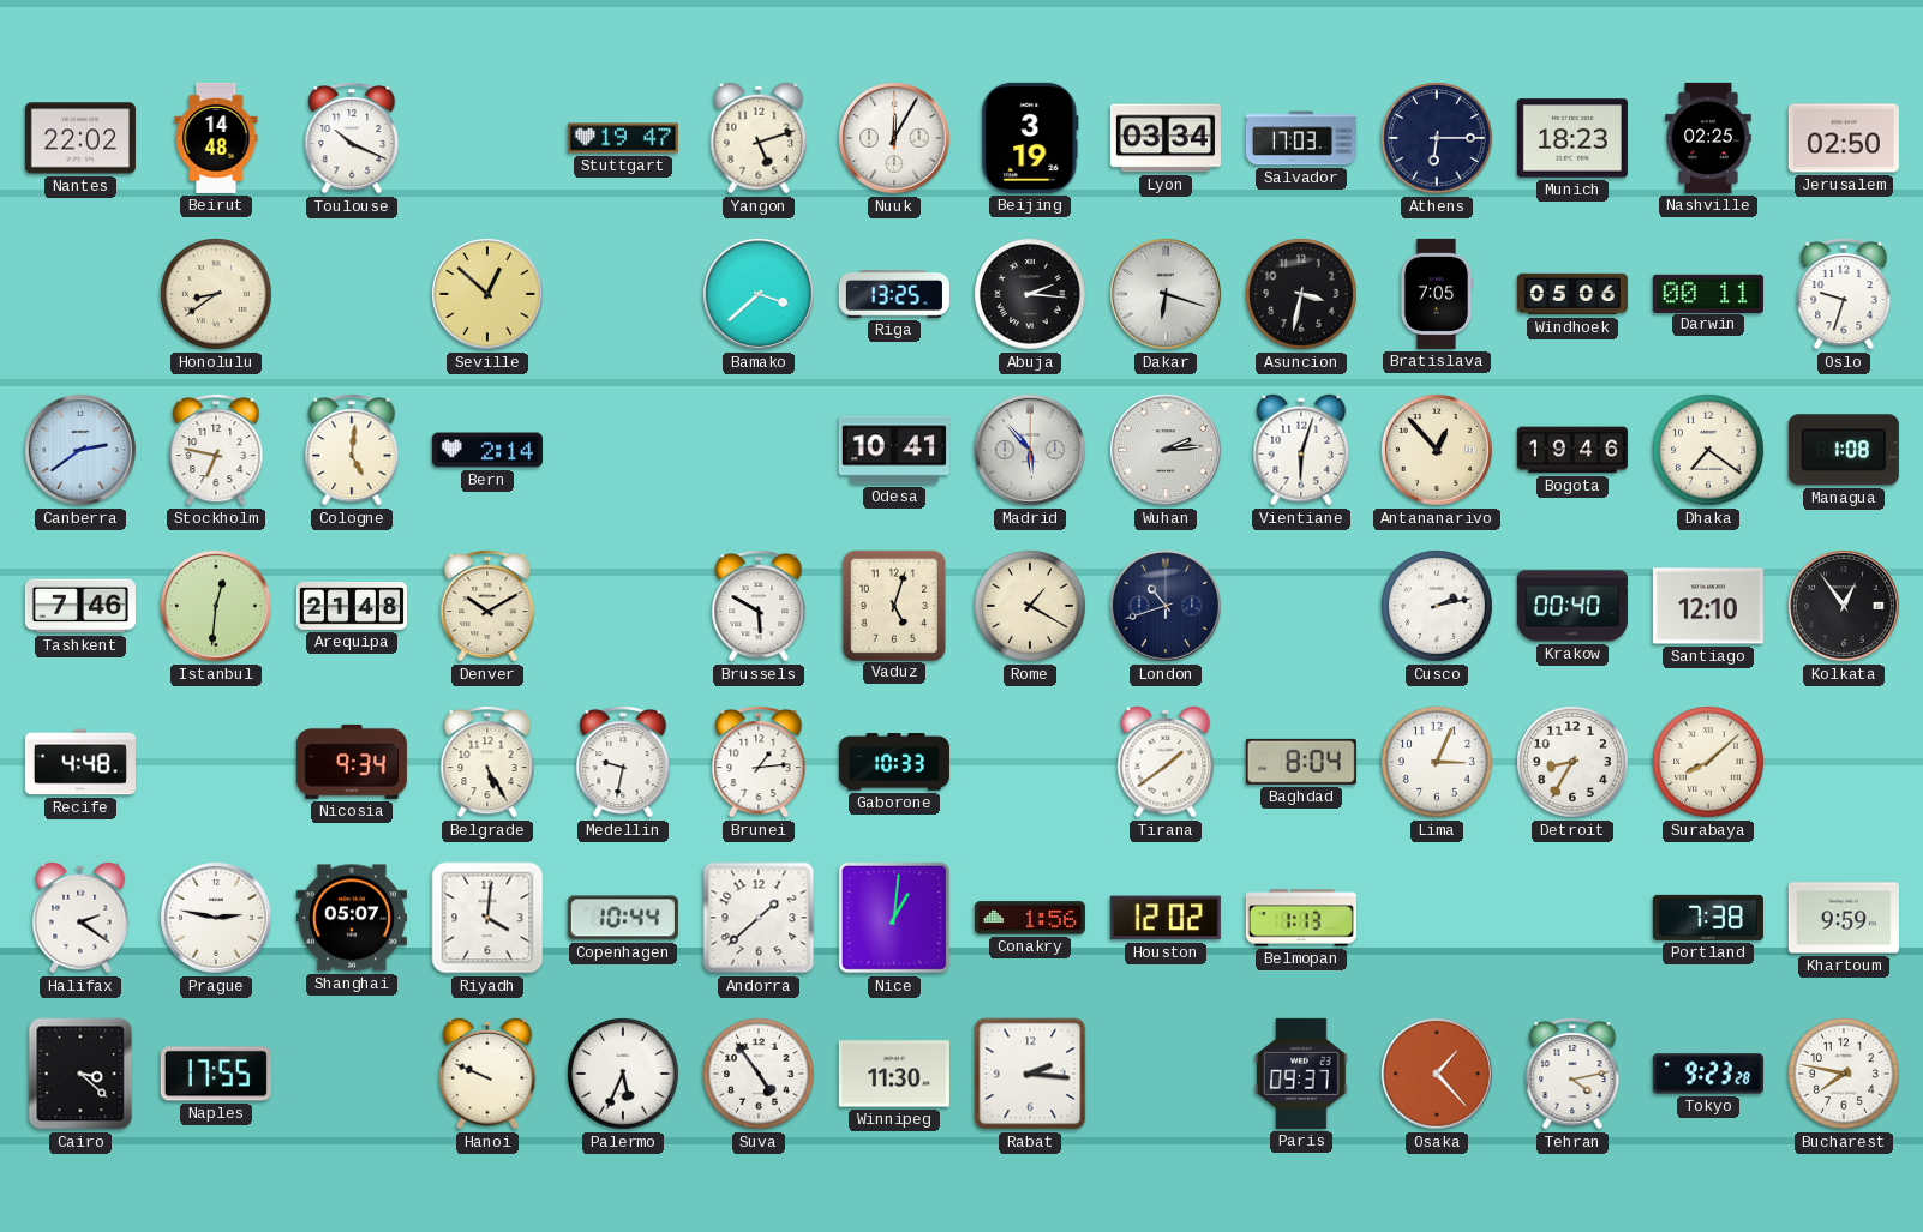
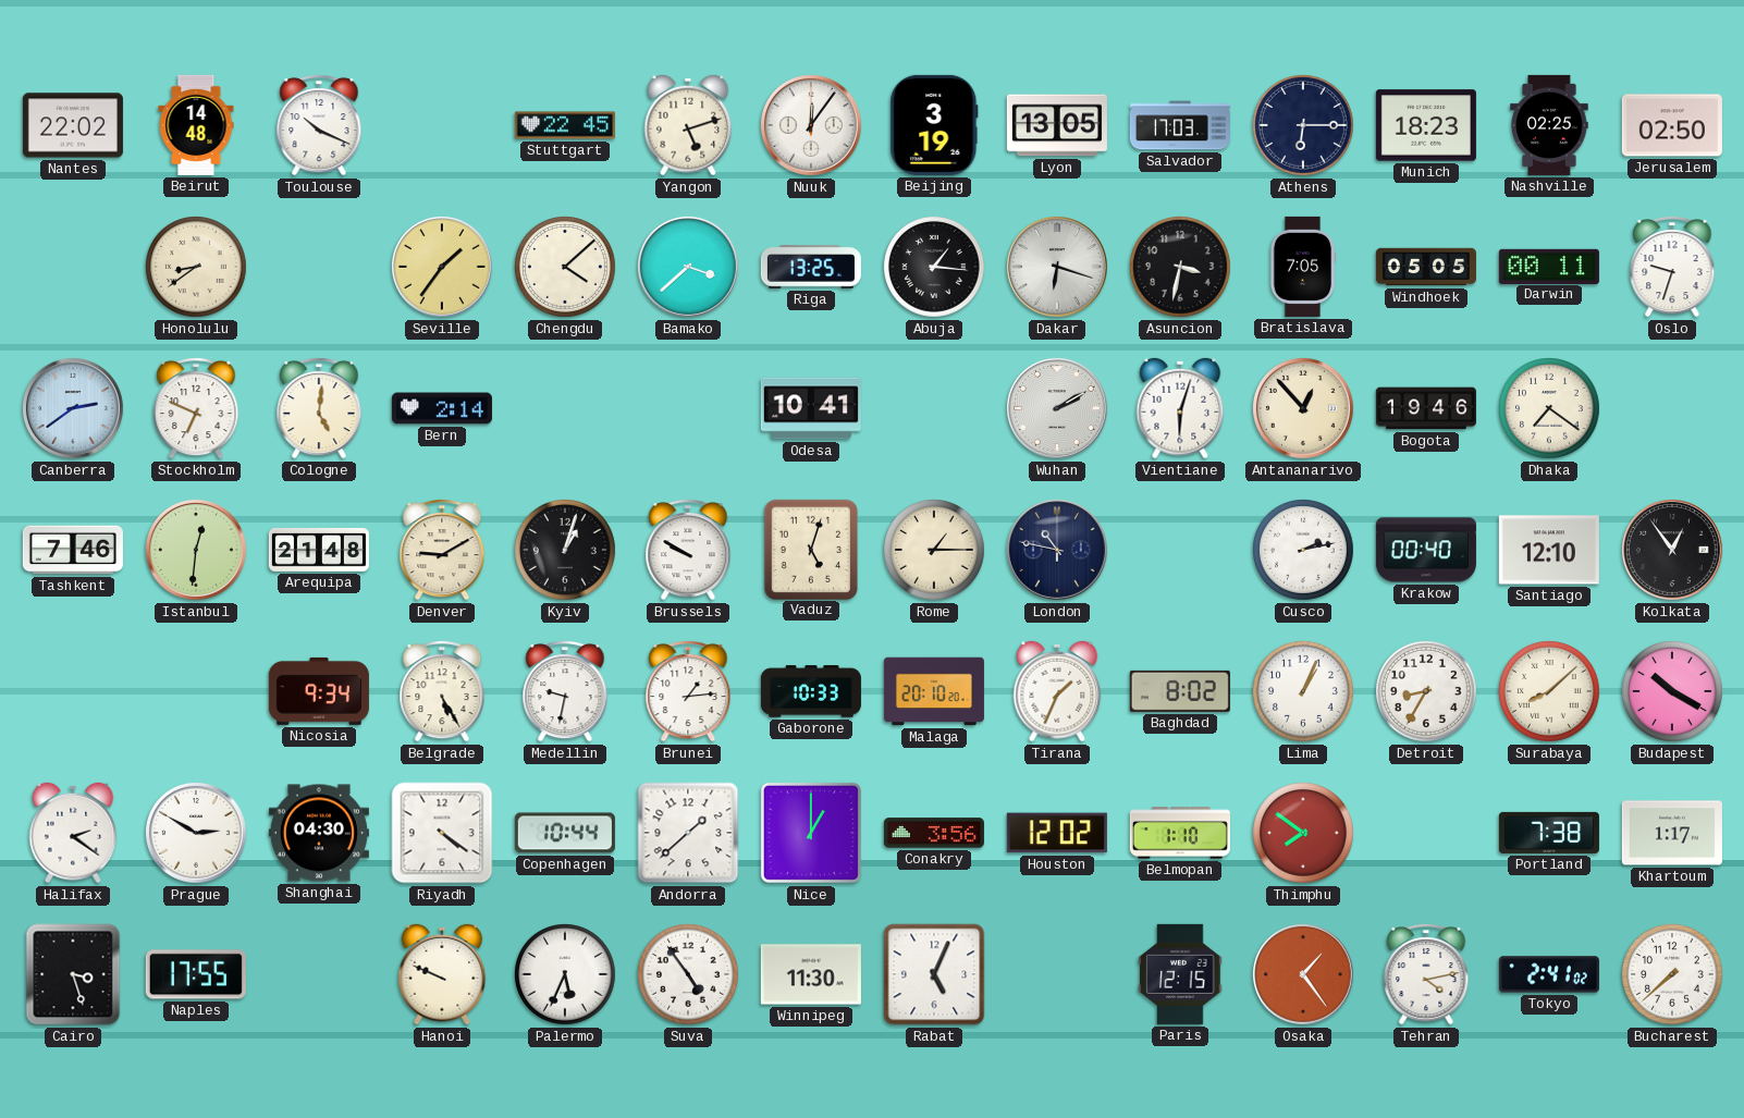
Stuttgart: 19:47 -> 22:45
Nuuk: 12:05 -> 12:06
Lyon: 03:34 -> 13:05
Seville: 12:52 -> 1:36
Chengdu: none -> 4:08
Abuja: 2:16 -> 1:16
Windhoek: 05:06 -> 05:05
Stockholm: 6:47 -> 6:49
Madrid: 5:53 -> none
Wuhan: 2:14 -> 2:10
Managua: 1:08 -> none
Denver: 10:10 -> 9:10
Kyiv: none -> 1:03
Brussels: 5:50 -> 9:50
Rome: 1:20 -> 1:15
London: 10:42 -> 10:47
Recife: 4:48 -> none
Malaga: none -> 20:10
Tirana: 1:39 -> 1:34
Baghdad: 8:04 -> 8:02
Lima: 3:04 -> 1:04
Budapest: none -> 10:20
Prague: 2:47 -> 2:50
Shanghai: 05:07 -> 04:30
Riyadh: 4:01 -> 4:21
Nice: 1:01 -> 1:00
Conakry: 1:56 -> 3:56
Belmopan: 1:13 -> 1:10
Thimphu: none -> 7:51
Khartoum: 9:59 -> 1:17
Cairo: 3:22 -> 3:27
Rabat: 2:16 -> 5:04
Paris: 09:37 -> 12:15
Osaka: 1:23 -> 1:24
Tokyo: 9:23 -> 2:41
Bucharest: 7:47 -> 7:38
